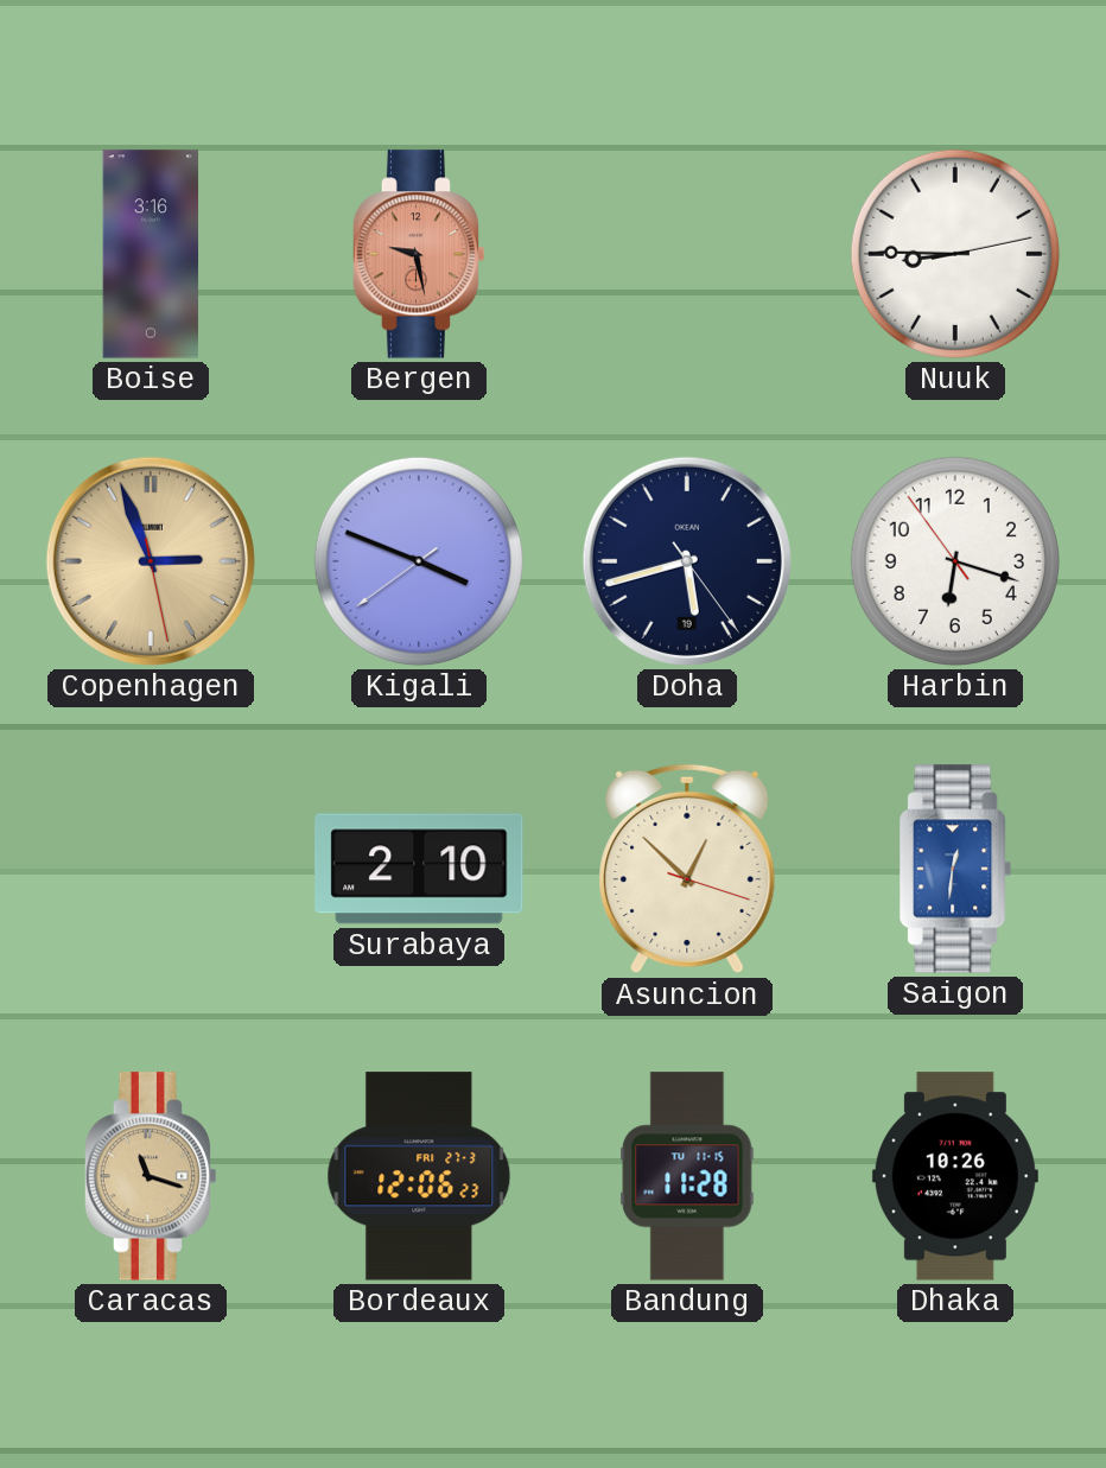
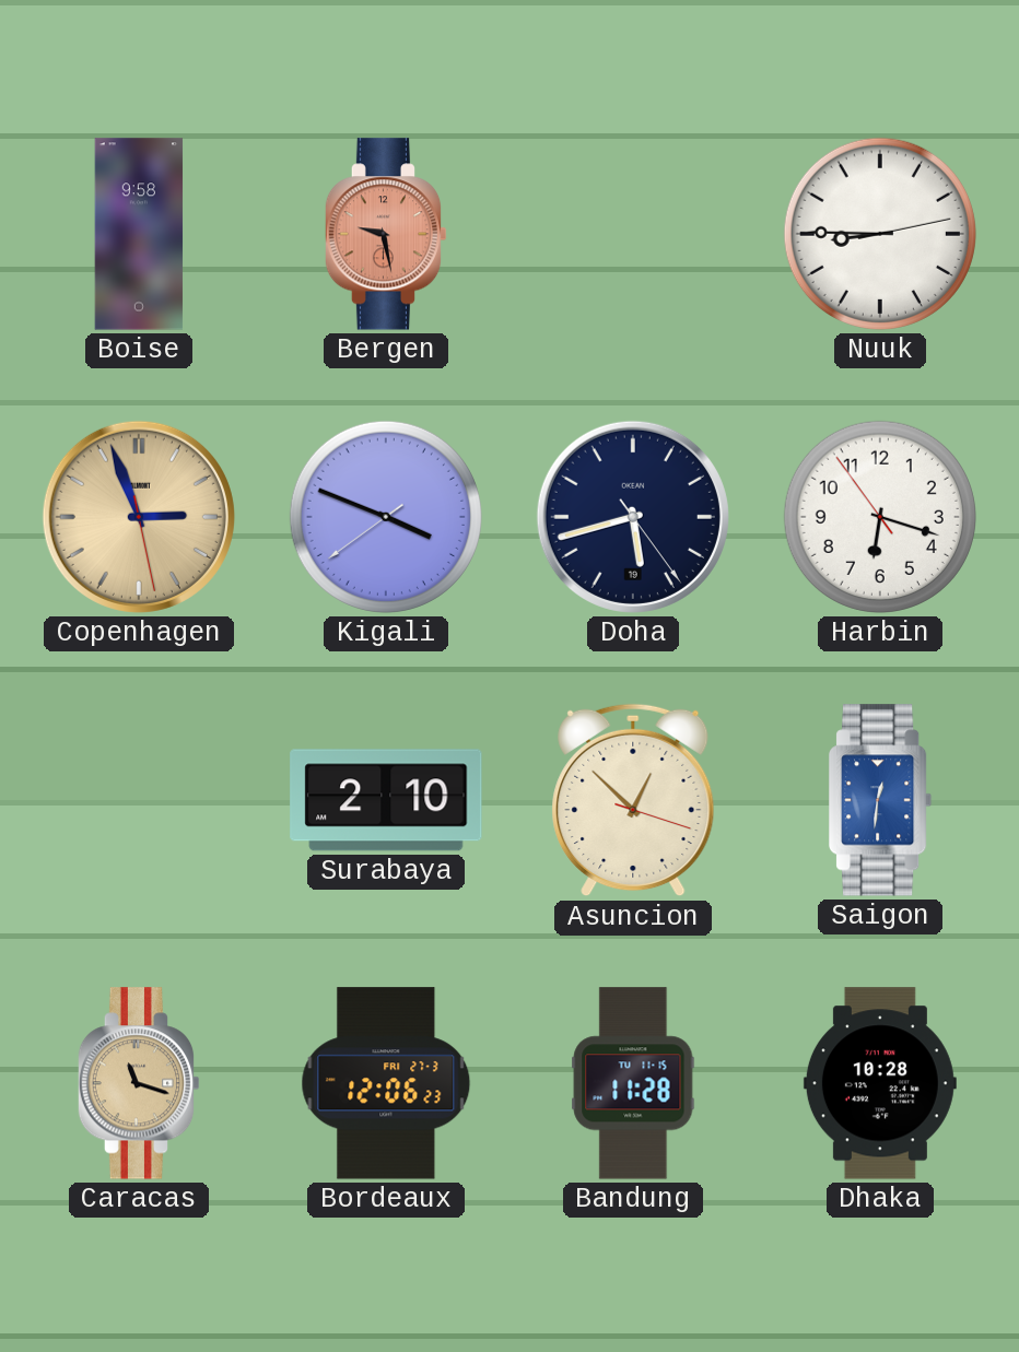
Boise: 3:16 -> 9:58
Dhaka: 10:26 -> 10:28
